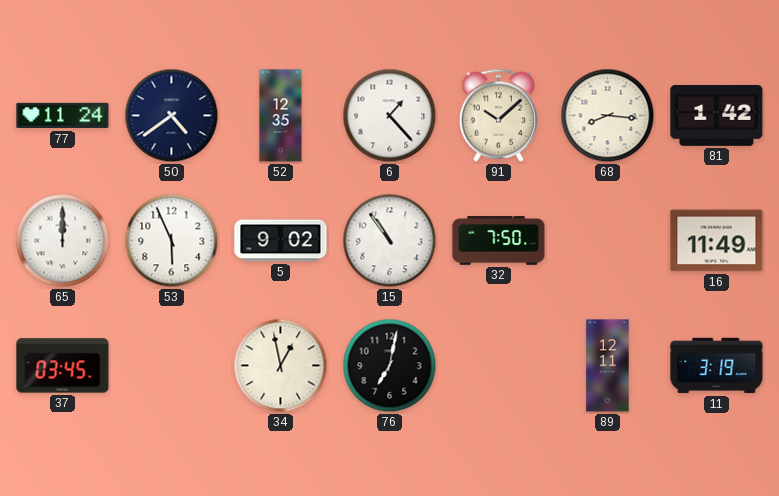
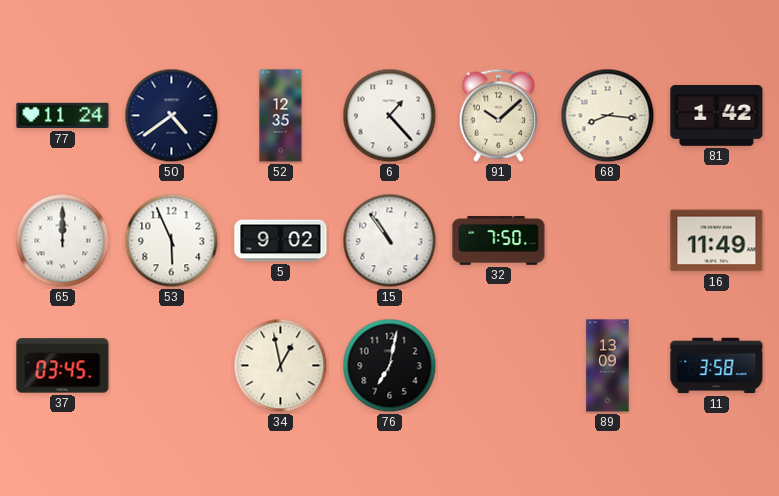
89: 12:11 -> 13:09
11: 3:19 -> 3:58
